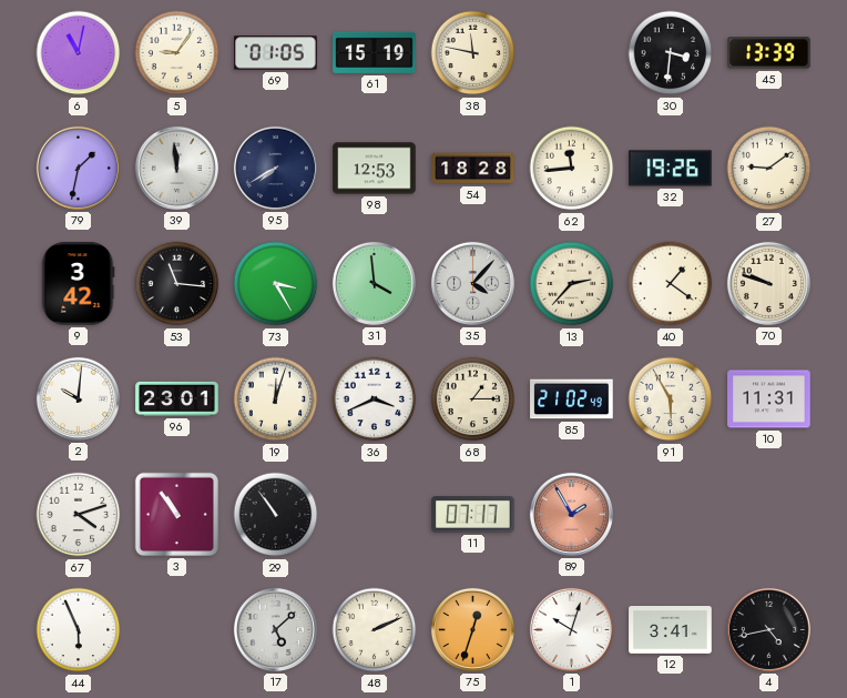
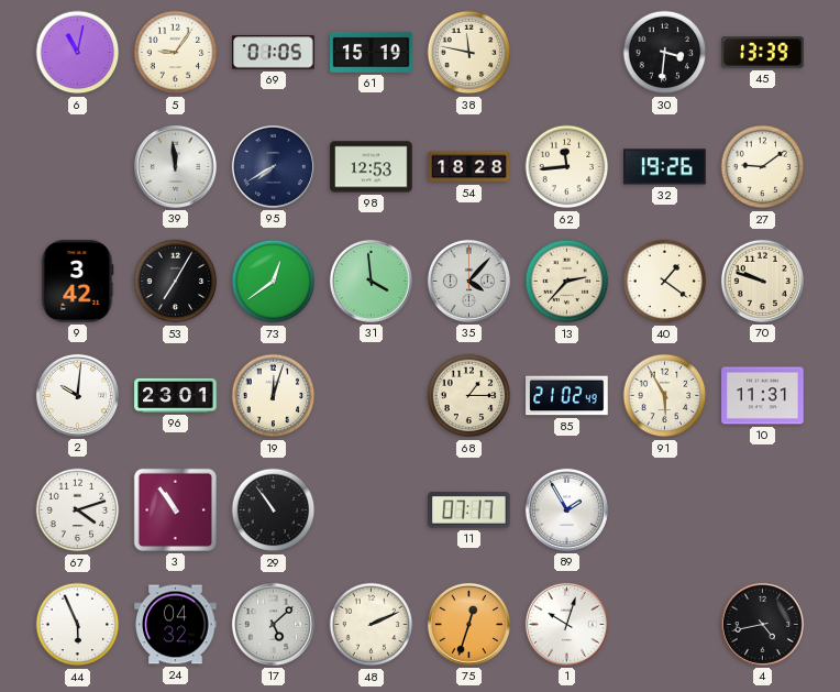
79: 1:32 -> none
53: 11:16 -> 7:05
73: 3:25 -> 12:39
36: 3:41 -> none
89 dial: salmon -> white
24: none -> 04:32
12: 3:41 -> none
